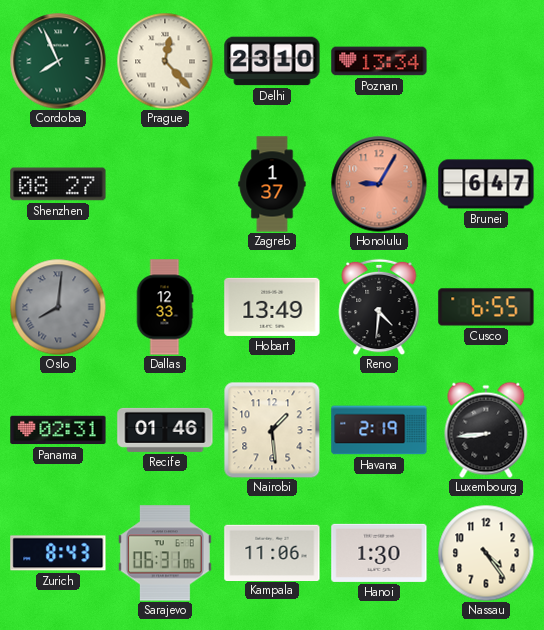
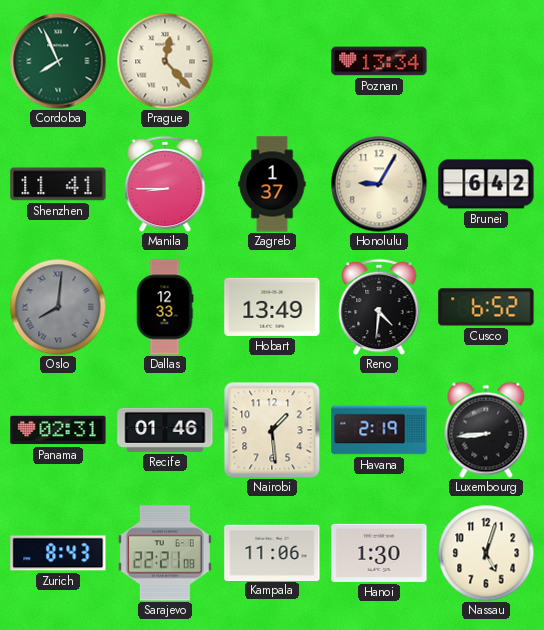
Delhi: 23:10 -> none
Shenzhen: 08:27 -> 11:41
Manila: none -> 8:45
Honolulu dial: salmon -> cream
Brunei: 6:47 -> 6:42
Cusco: 6:55 -> 6:52
Sarajevo: 06:31 -> 22:21
Nassau: 4:24 -> 5:03
